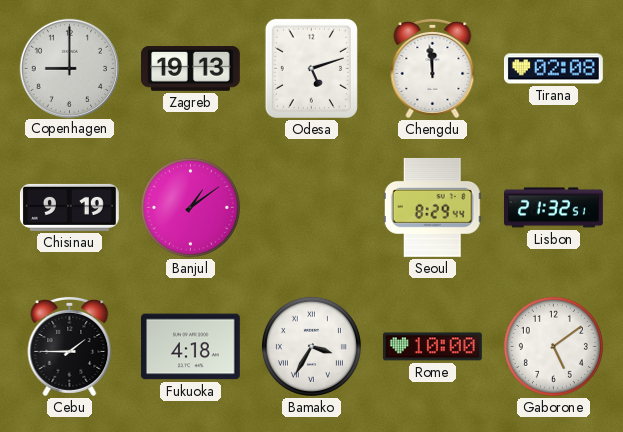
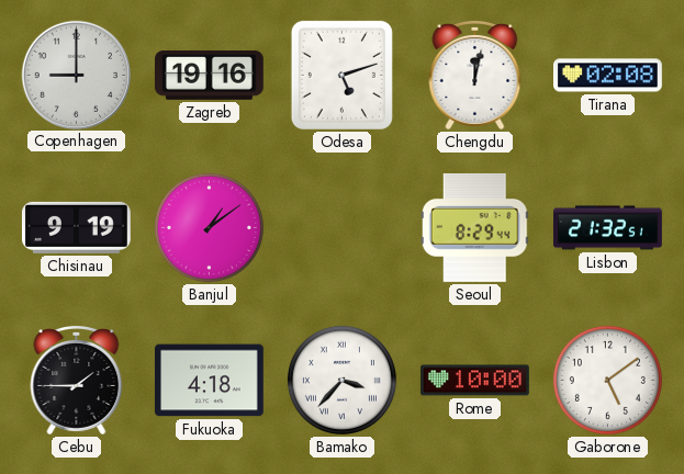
Zagreb: 19:13 -> 19:16
Chengdu: 11:59 -> 12:02
Bamako: 3:35 -> 3:37
